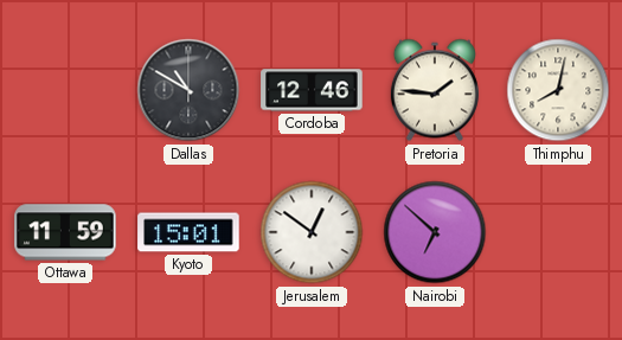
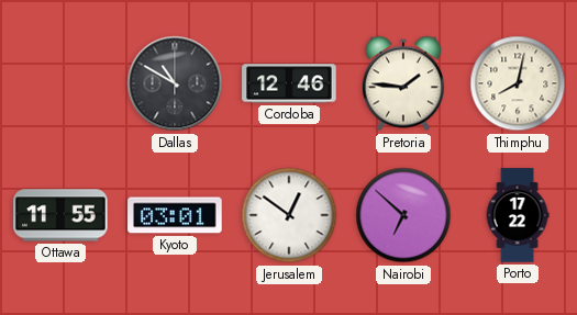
Ottawa: 11:59 -> 11:55
Kyoto: 15:01 -> 03:01
Porto: none -> 17:22
